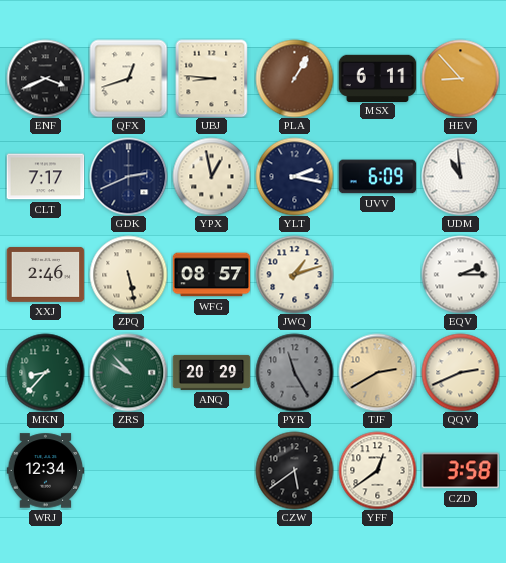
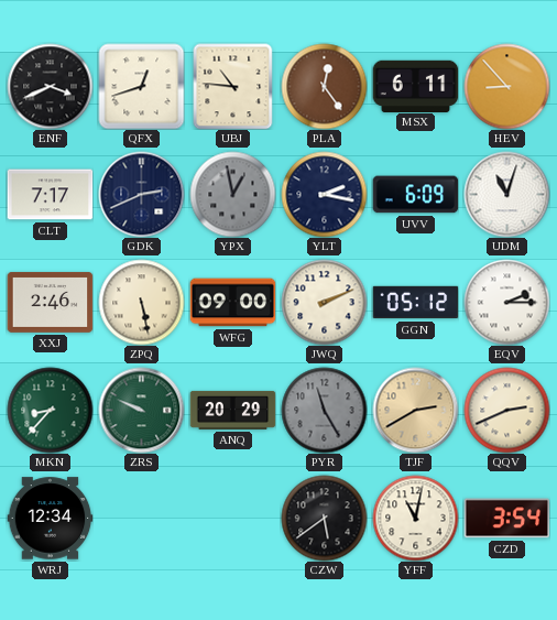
UBJ: 8:46 -> 10:46
PLA: 1:05 -> 12:24
YPX dial: cream -> grey
UDM: 10:59 -> 11:03
WFG: 08:57 -> 09:00
JWQ: 1:12 -> 2:11
GGN: none -> 05:12
ZRS: 9:53 -> 9:49
YFF: 12:39 -> 11:02
CZD: 3:58 -> 3:54
